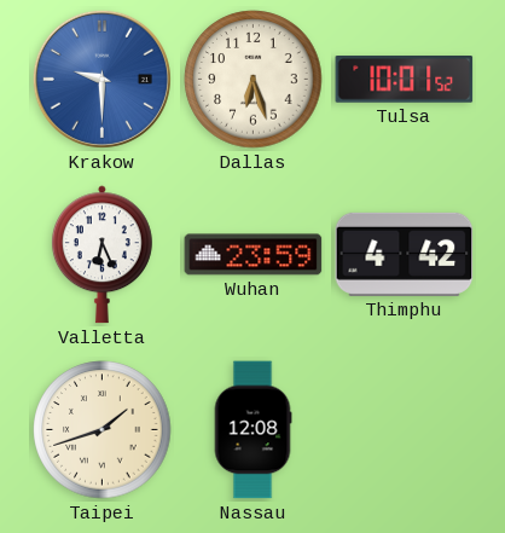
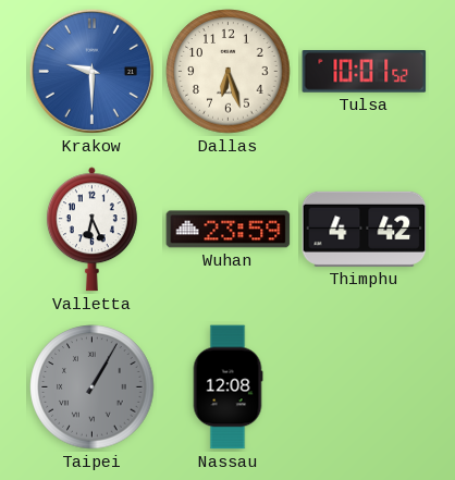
Taipei: 1:42 -> 1:05
Taipei dial: cream -> grey
